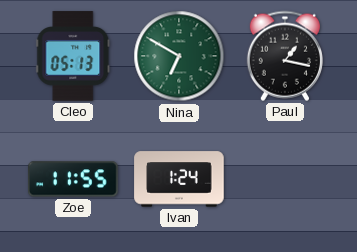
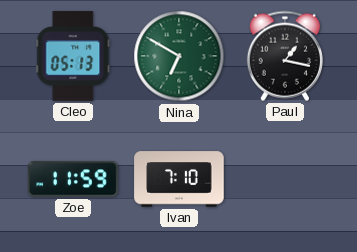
Zoe: 11:55 -> 11:59
Ivan: 1:24 -> 7:10
